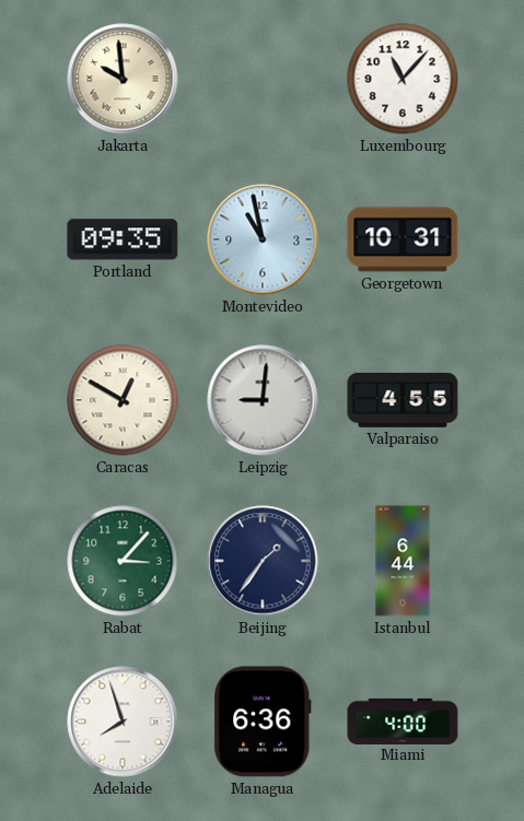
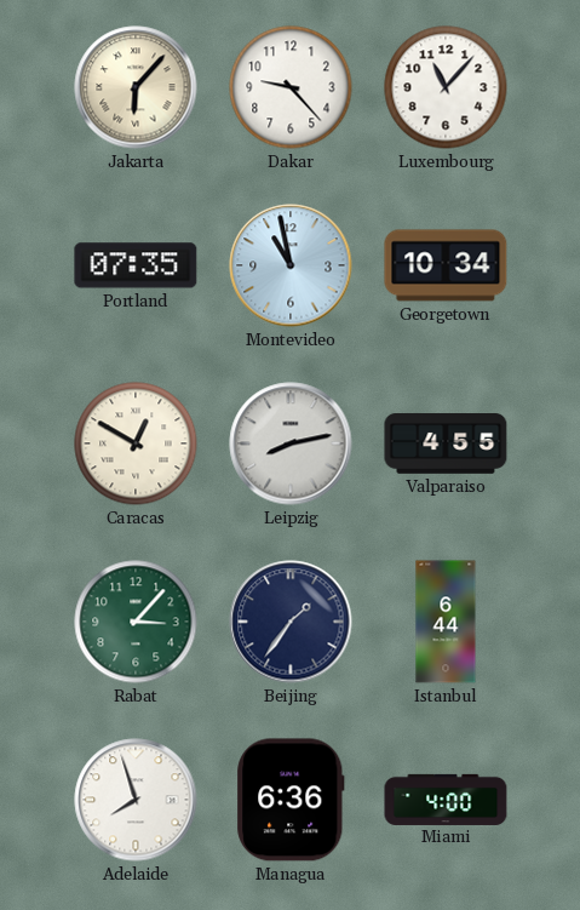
Jakarta: 9:59 -> 6:07
Dakar: none -> 9:23
Portland: 09:35 -> 07:35
Georgetown: 10:31 -> 10:34
Leipzig: 9:01 -> 8:13
